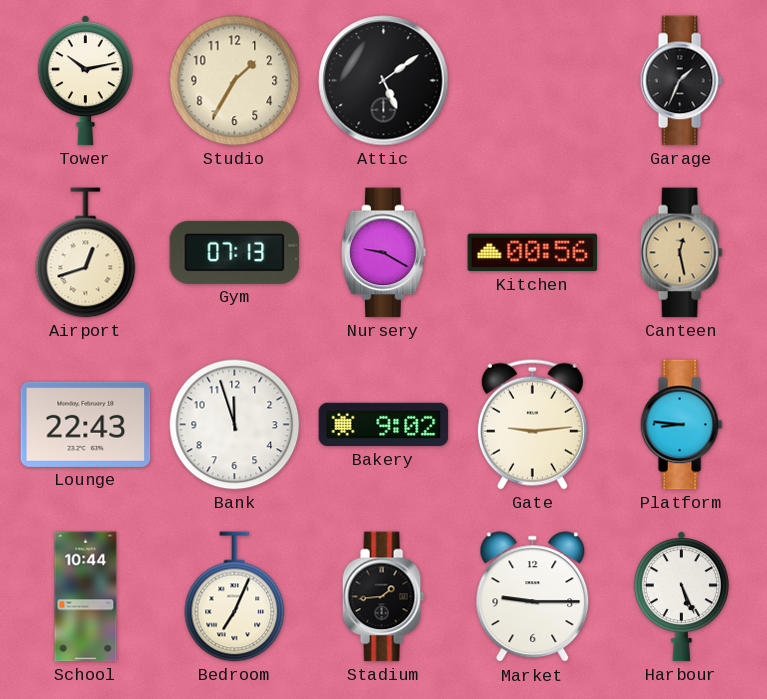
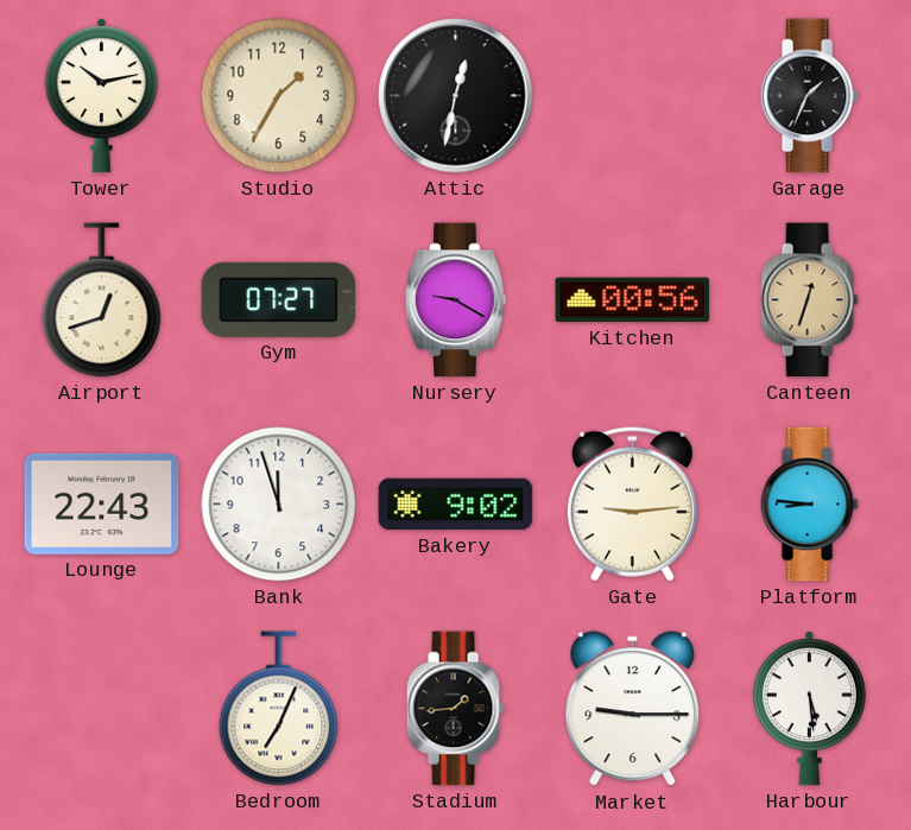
Attic: 5:09 -> 12:32
Gym: 07:13 -> 07:27
Canteen: 12:28 -> 12:33
School: 10:44 -> none
Harbour: 5:26 -> 5:29
